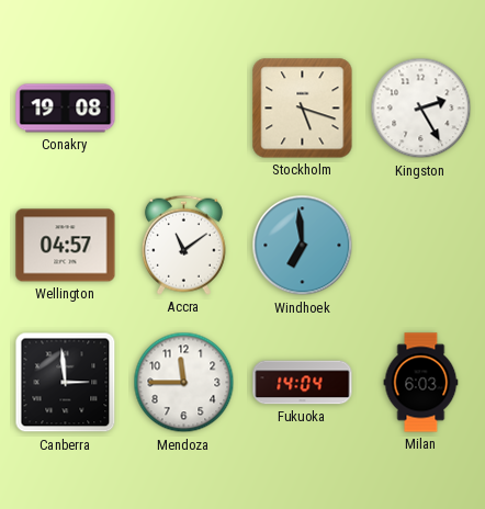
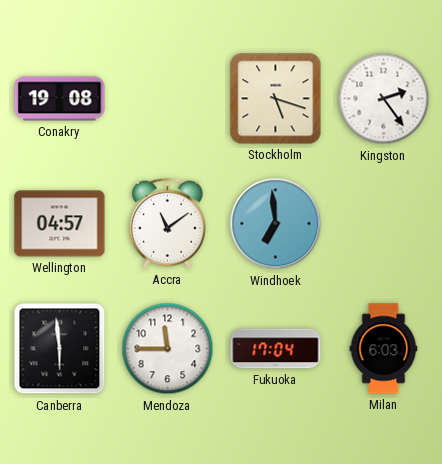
Kingston: 2:25 -> 2:24
Canberra: 2:59 -> 5:59
Fukuoka: 14:04 -> 17:04
